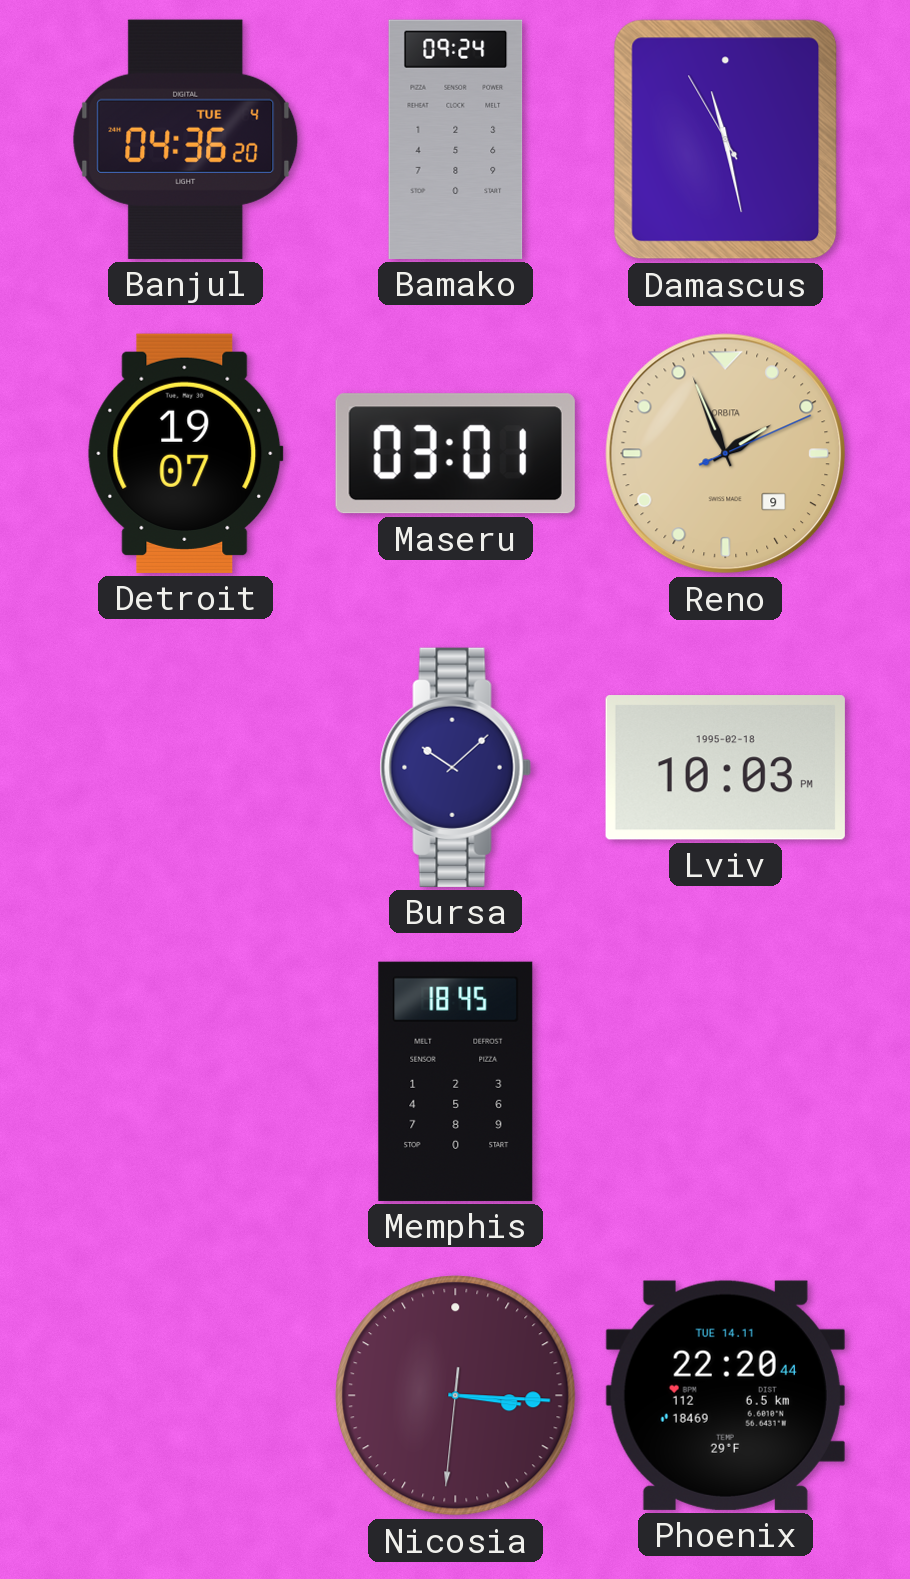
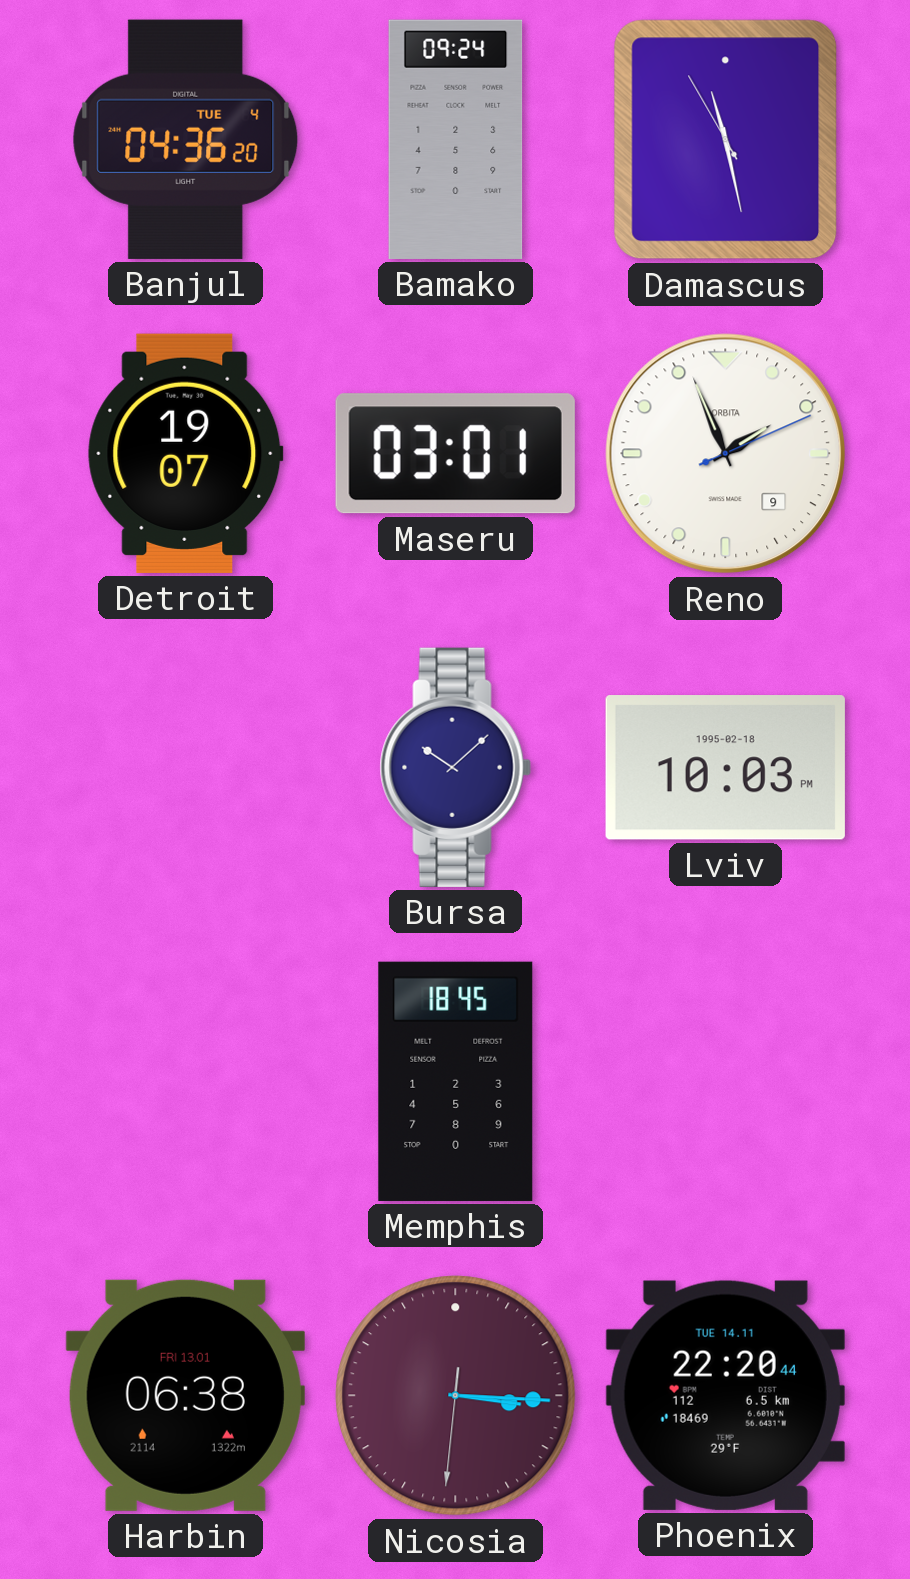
Reno dial: champagne -> white
Harbin: none -> 06:38
